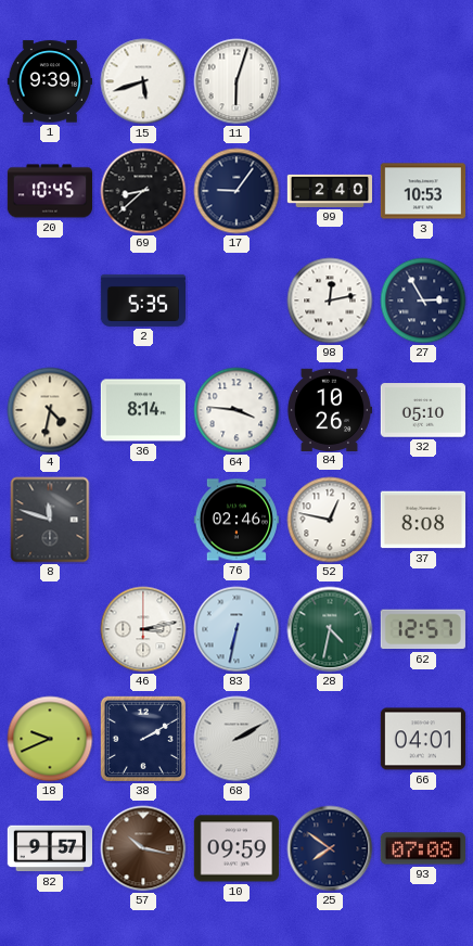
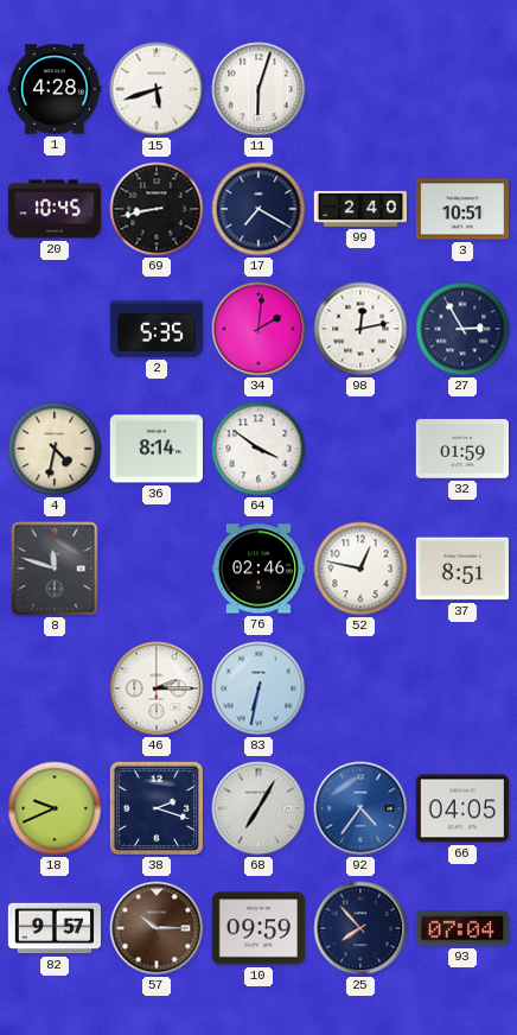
1: 9:39 -> 4:28
69: 8:38 -> 8:43
17: 9:06 -> 7:20
3: 10:53 -> 10:51
34: none -> 2:01
64: 3:46 -> 3:51
84: 10:26 -> none
32: 05:10 -> 01:59
37: 8:08 -> 8:51
46: 3:13 -> 2:15
28: 4:32 -> none
62: 12:57 -> none
38: 2:10 -> 2:18
68: 2:10 -> 7:05
92: none -> 4:36
66: 04:01 -> 04:05
57: 10:17 -> 10:15
25: 7:51 -> 7:53
93: 07:08 -> 07:04
